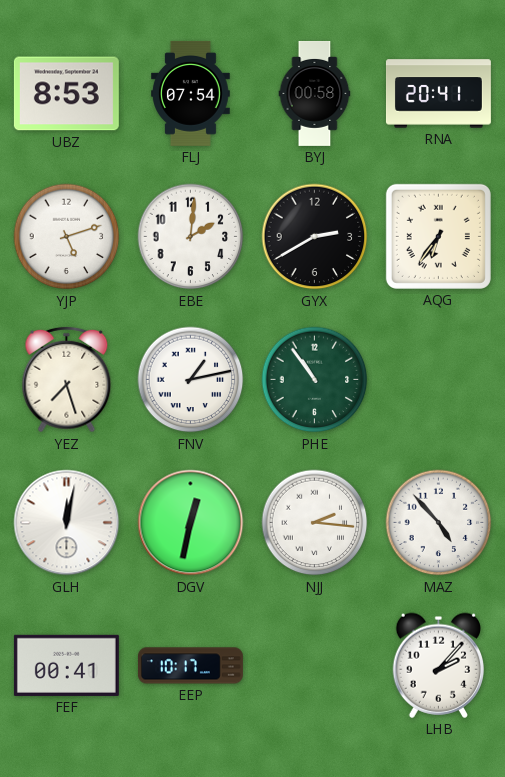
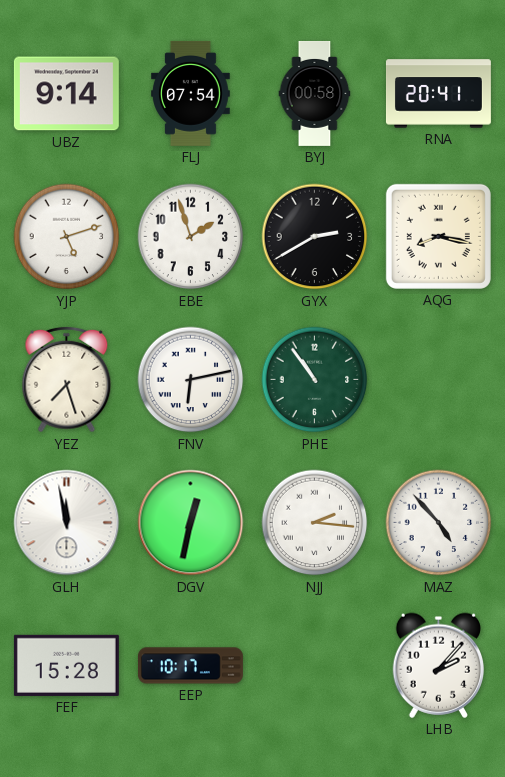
UBZ: 8:53 -> 9:14
EBE: 2:01 -> 1:57
AQG: 6:36 -> 8:17
FNV: 1:13 -> 6:13
GLH: 12:02 -> 11:58
FEF: 00:41 -> 15:28
